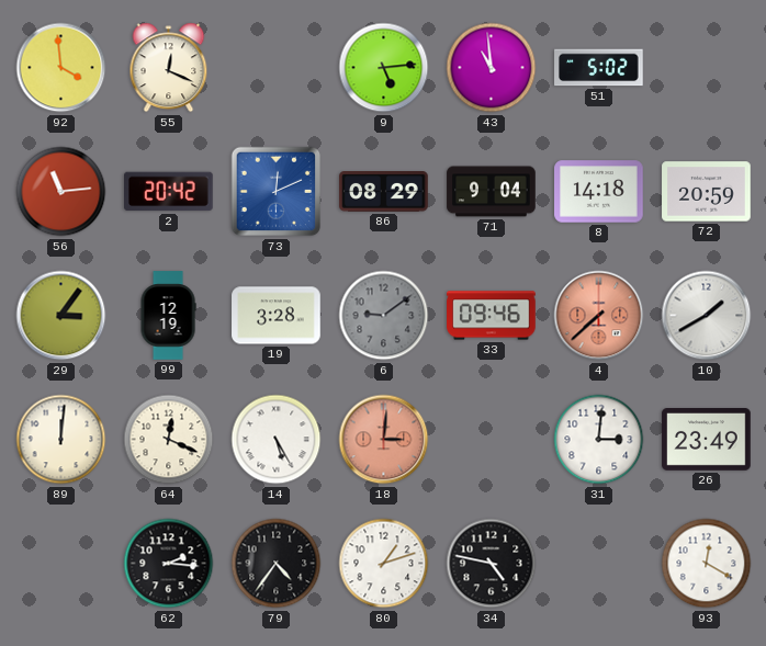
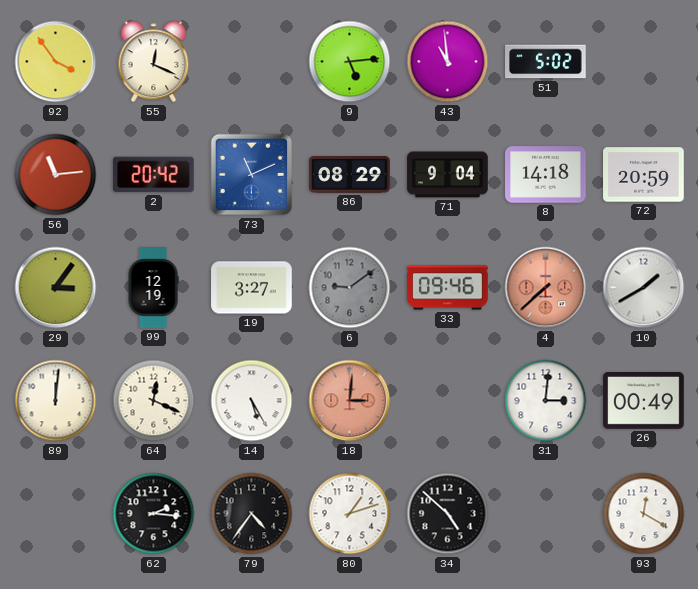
92: 3:59 -> 3:54
73: 12:11 -> 11:11
19: 3:28 -> 3:27
26: 23:49 -> 00:49
34: 4:47 -> 4:52
